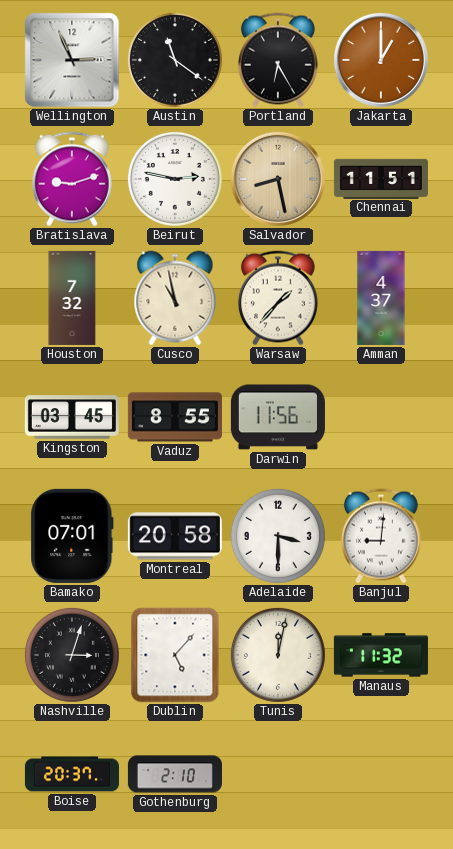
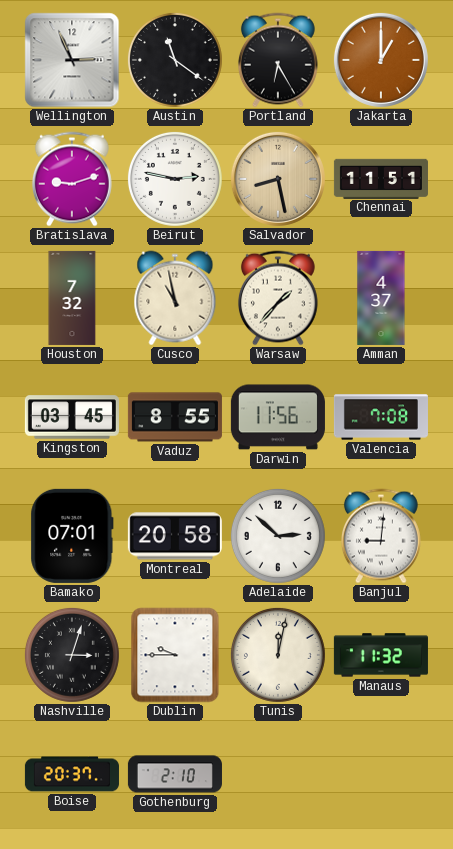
Valencia: none -> 7:08
Adelaide: 3:30 -> 2:52
Dublin: 5:07 -> 9:45
